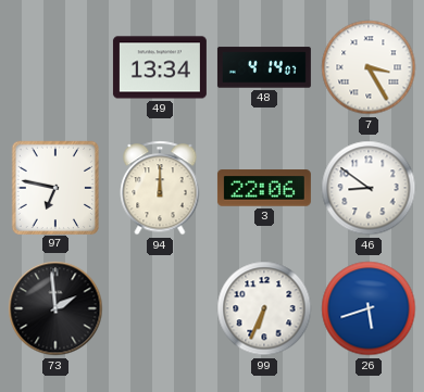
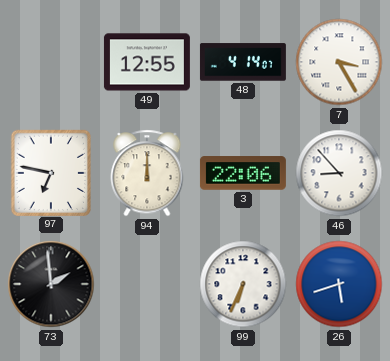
49: 13:34 -> 12:55
46: 8:51 -> 8:53
